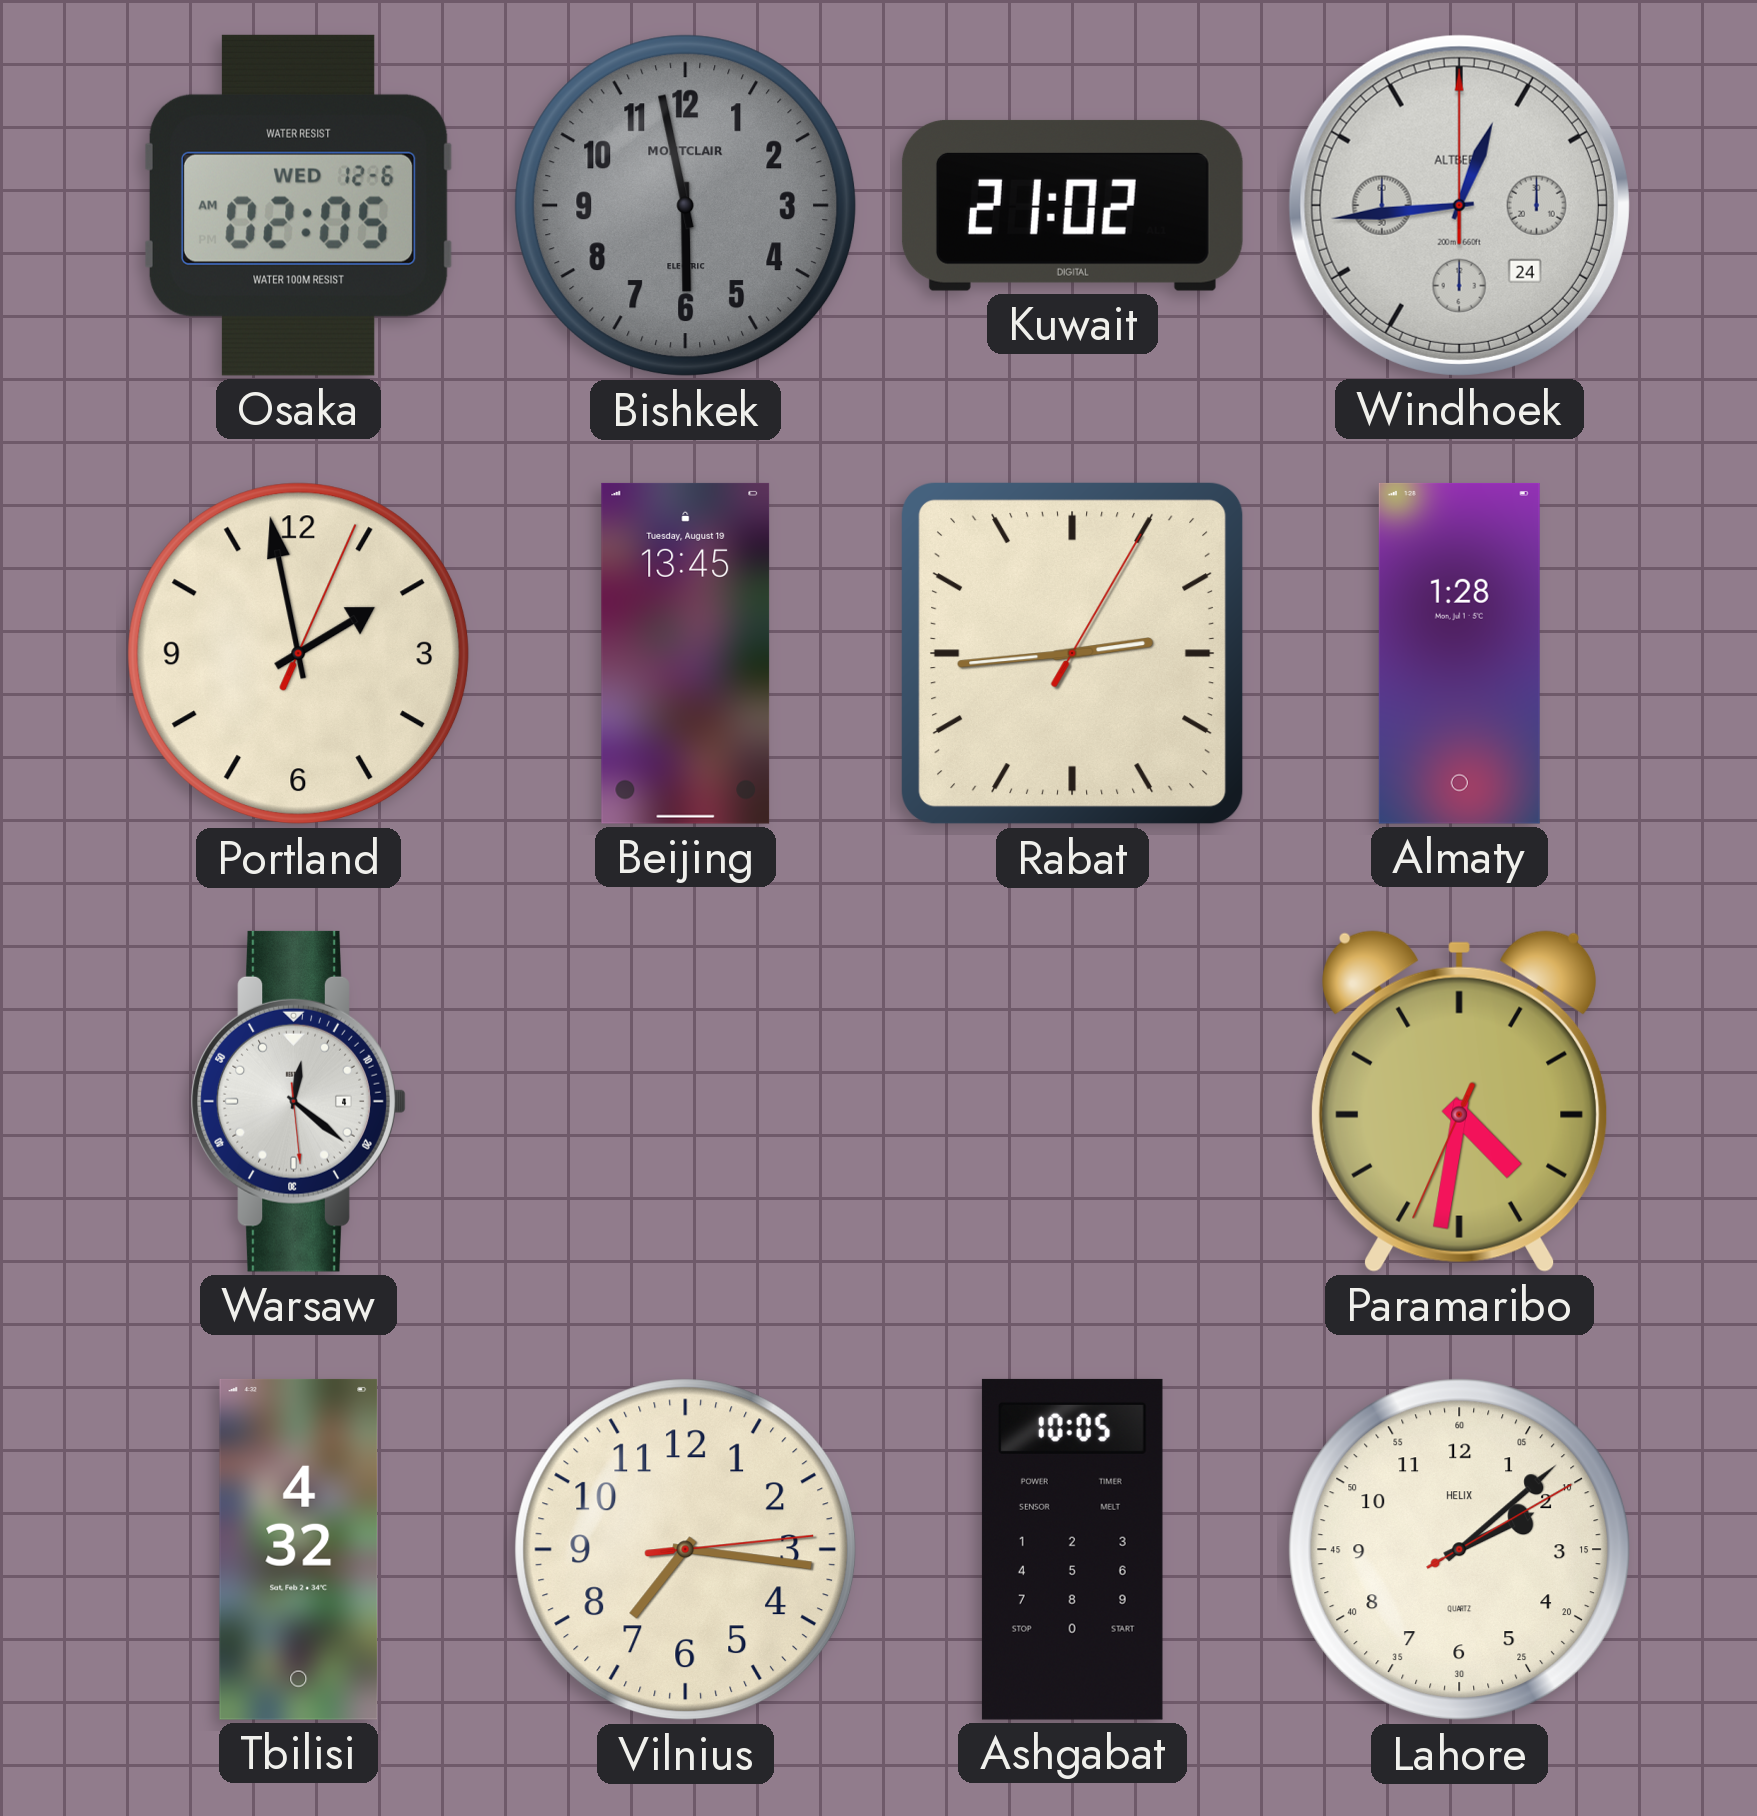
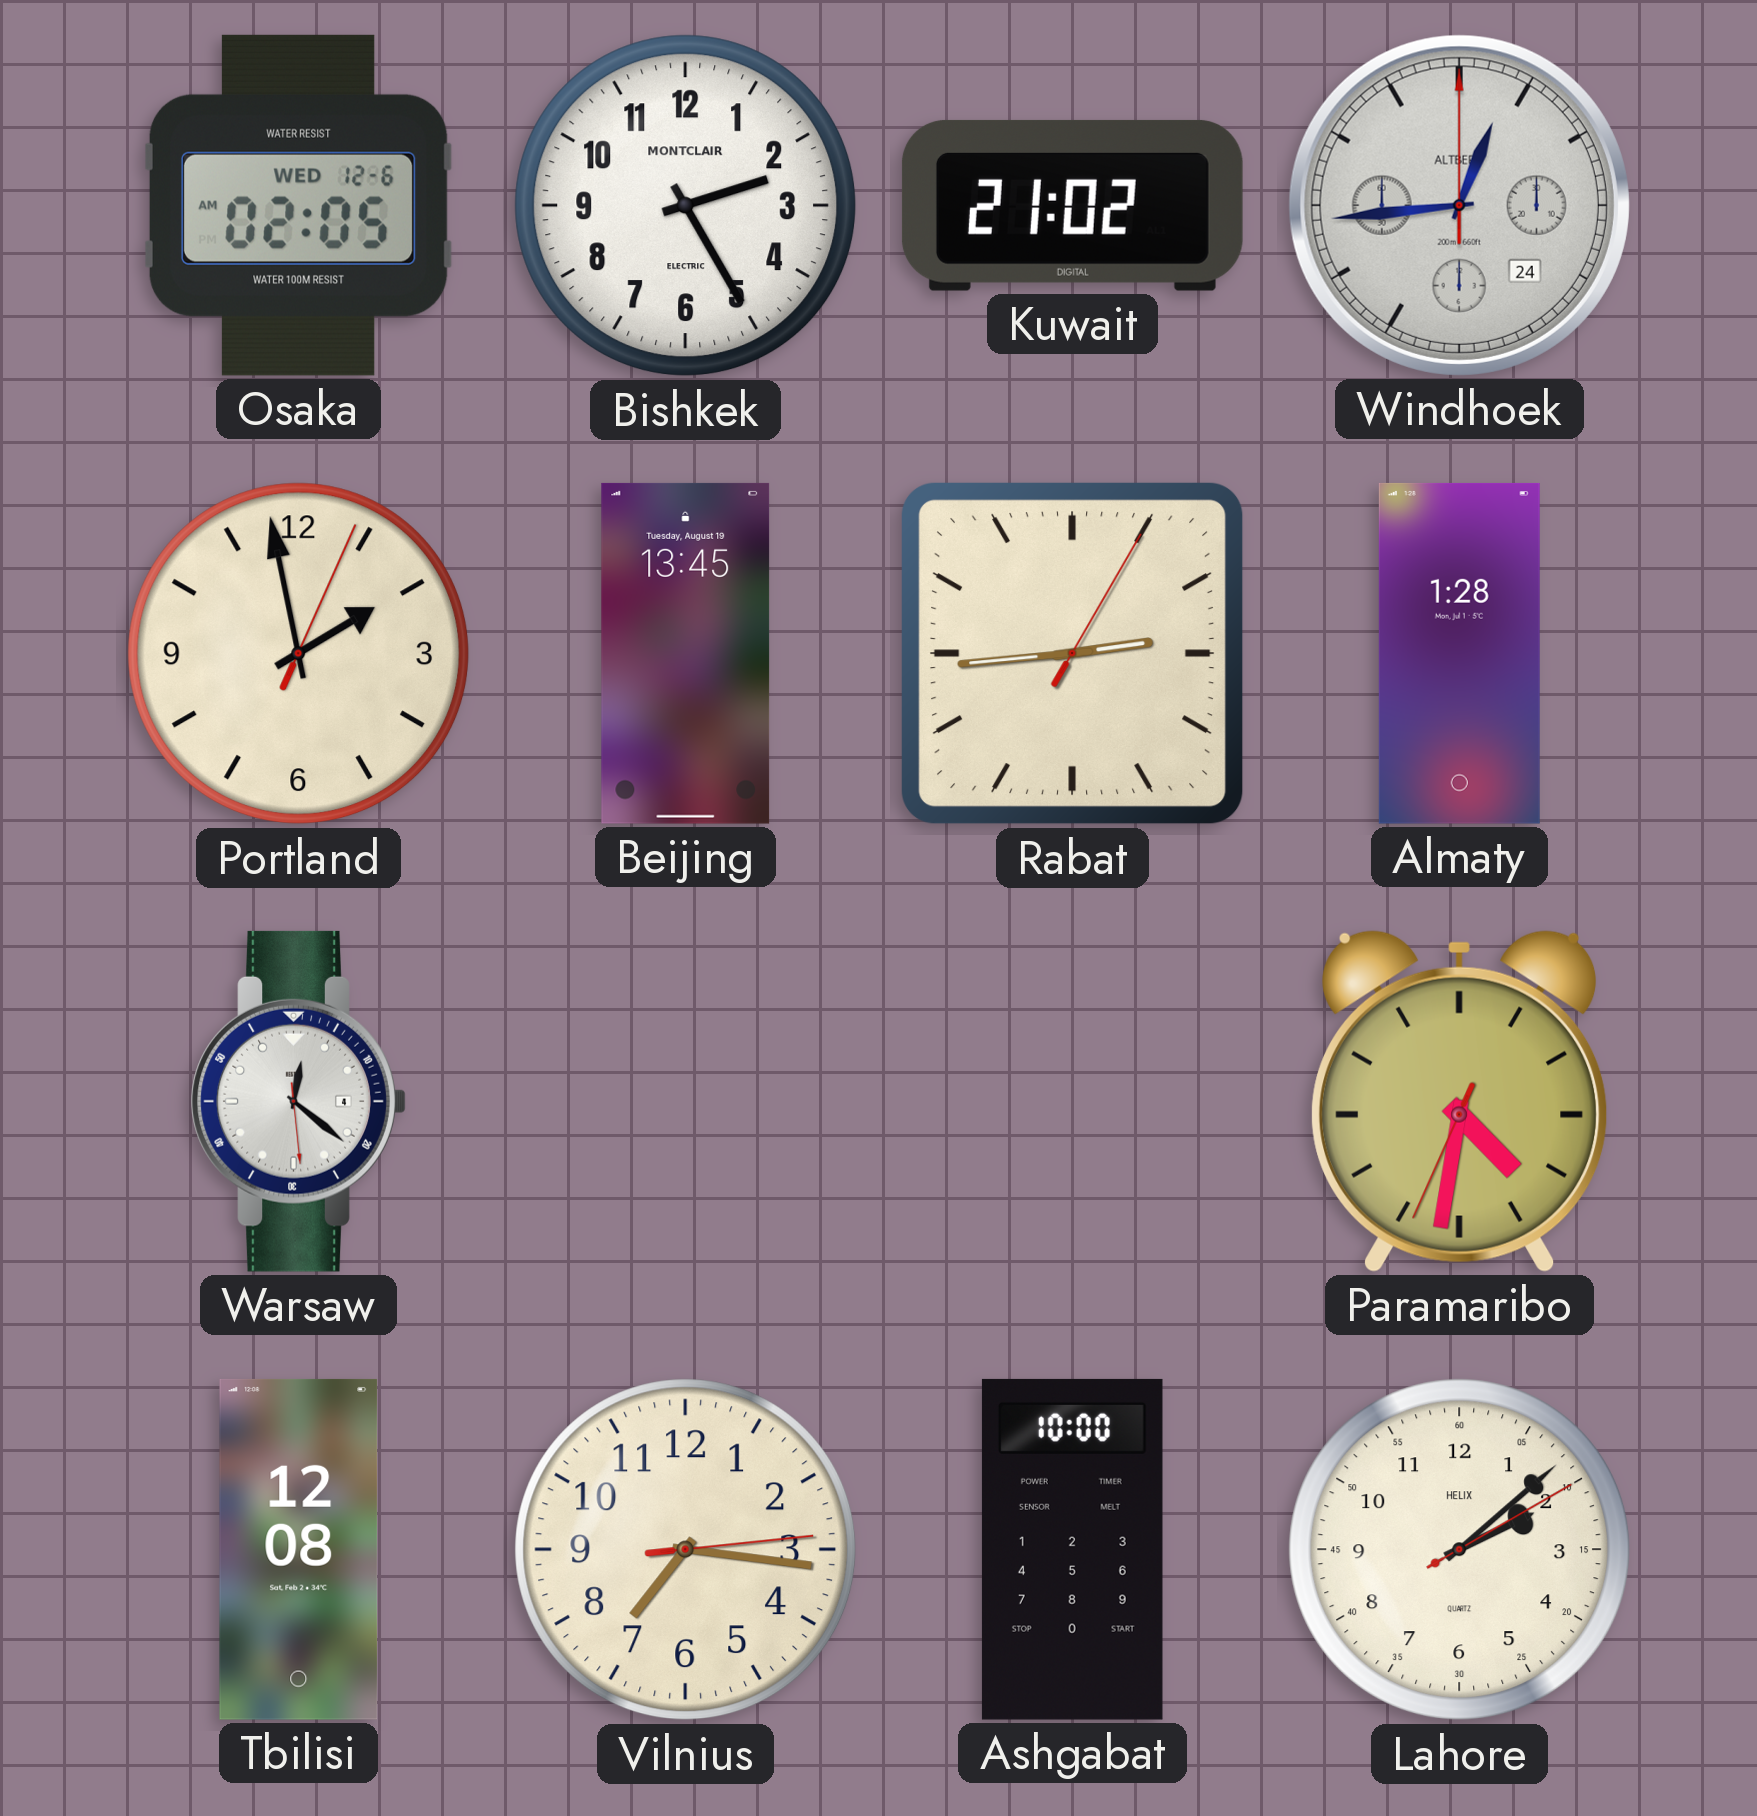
Bishkek: 5:58 -> 2:25
Bishkek dial: grey -> white
Tbilisi: 4:32 -> 12:08
Ashgabat: 10:05 -> 10:00
